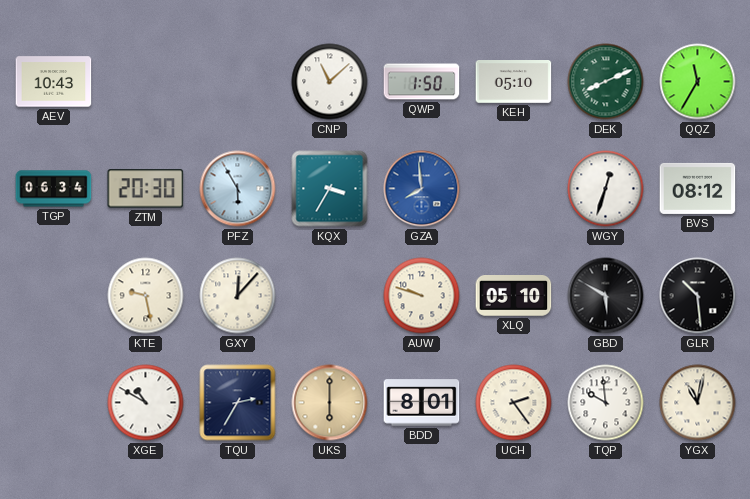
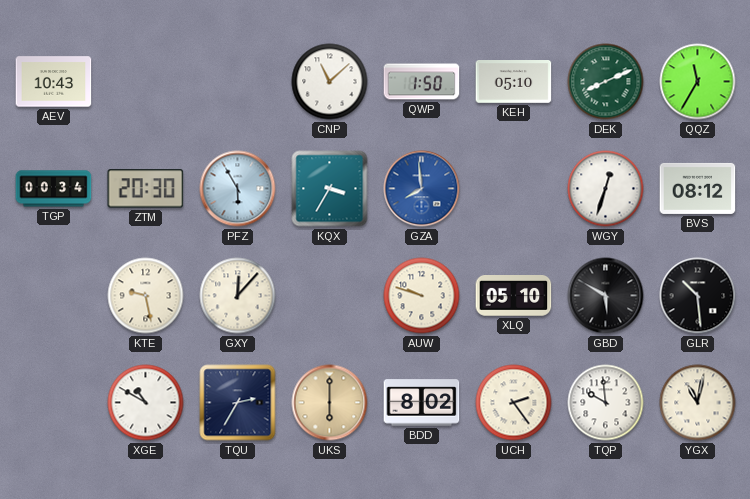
TGP: 06:34 -> 00:34
BDD: 8:01 -> 8:02
